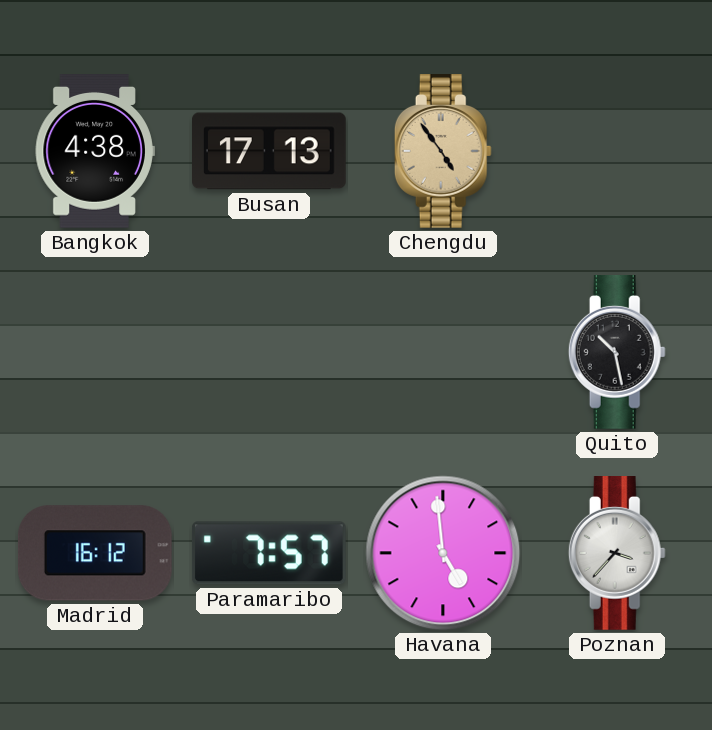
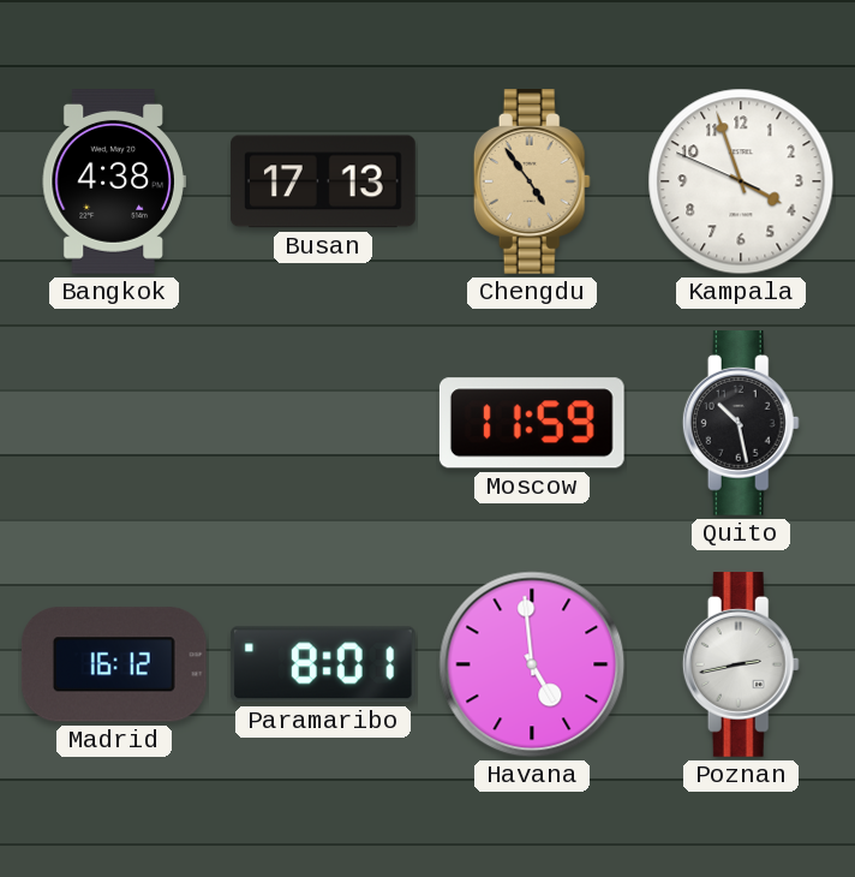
Kampala: none -> 3:56
Moscow: none -> 11:59
Paramaribo: 7:57 -> 8:01
Poznan: 3:37 -> 2:43
